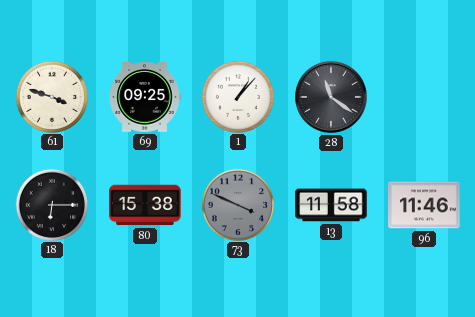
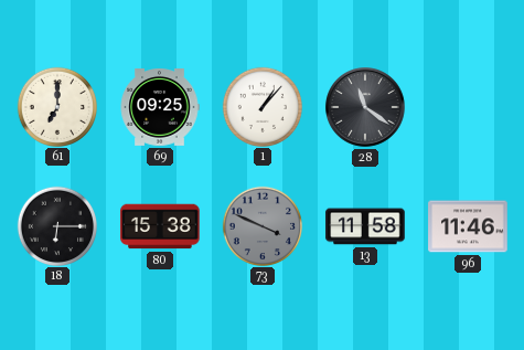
61: 3:48 -> 7:00
